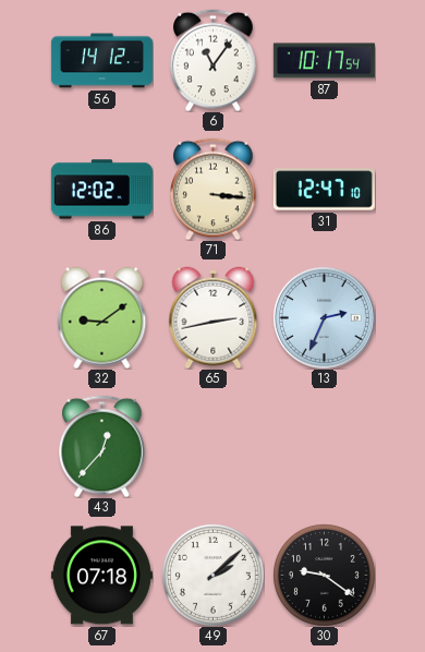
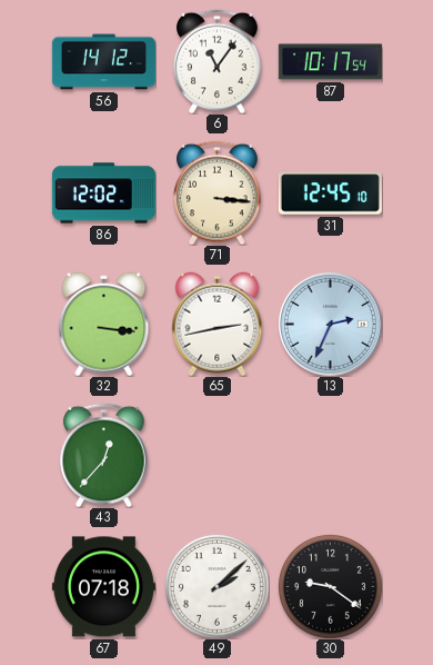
31: 12:47 -> 12:45
32: 9:09 -> 3:16
